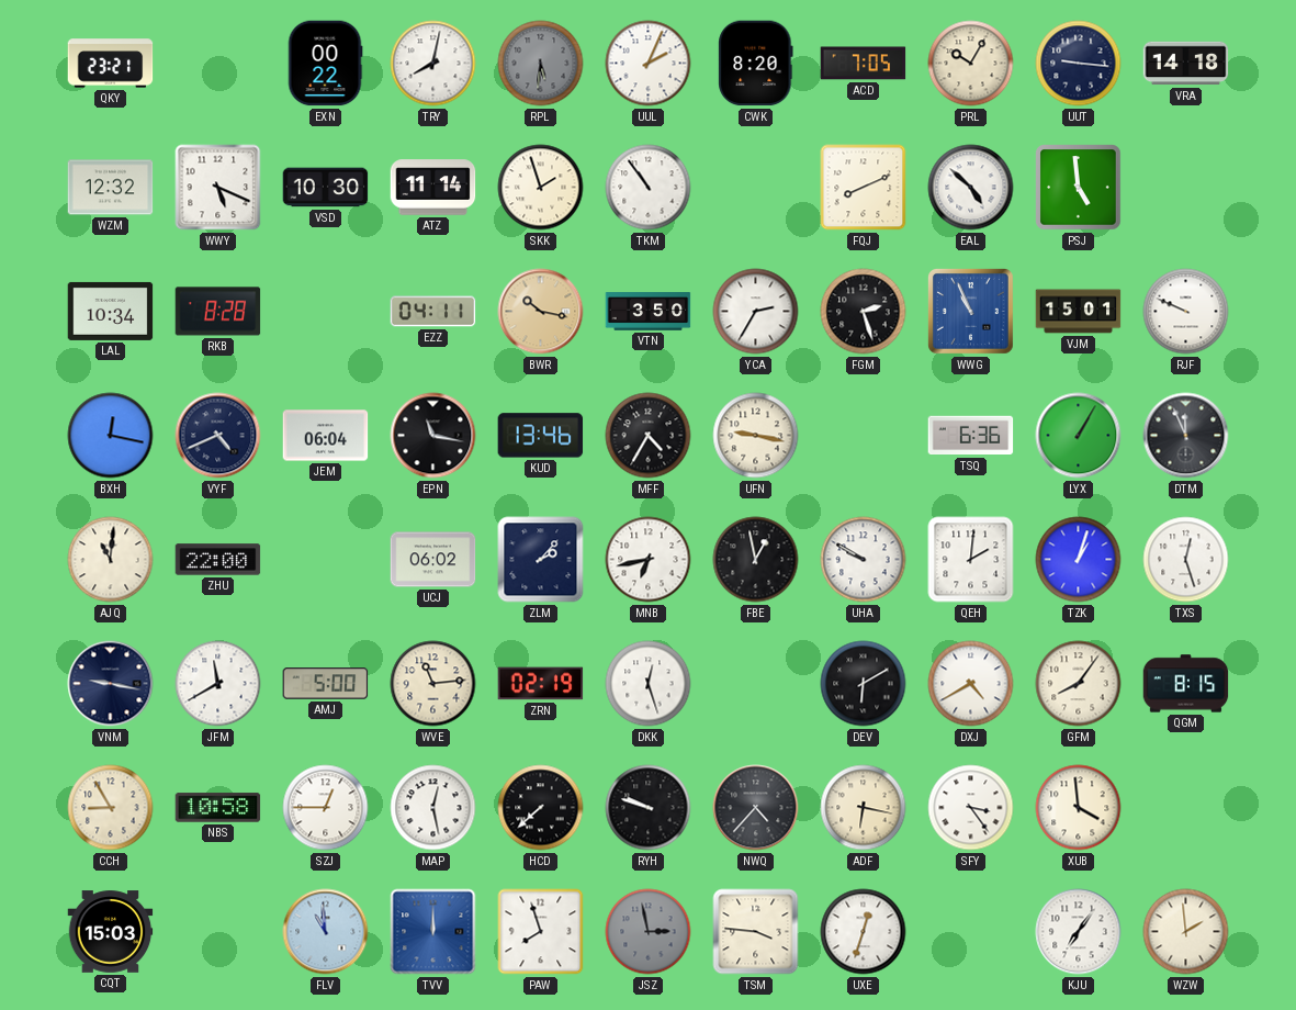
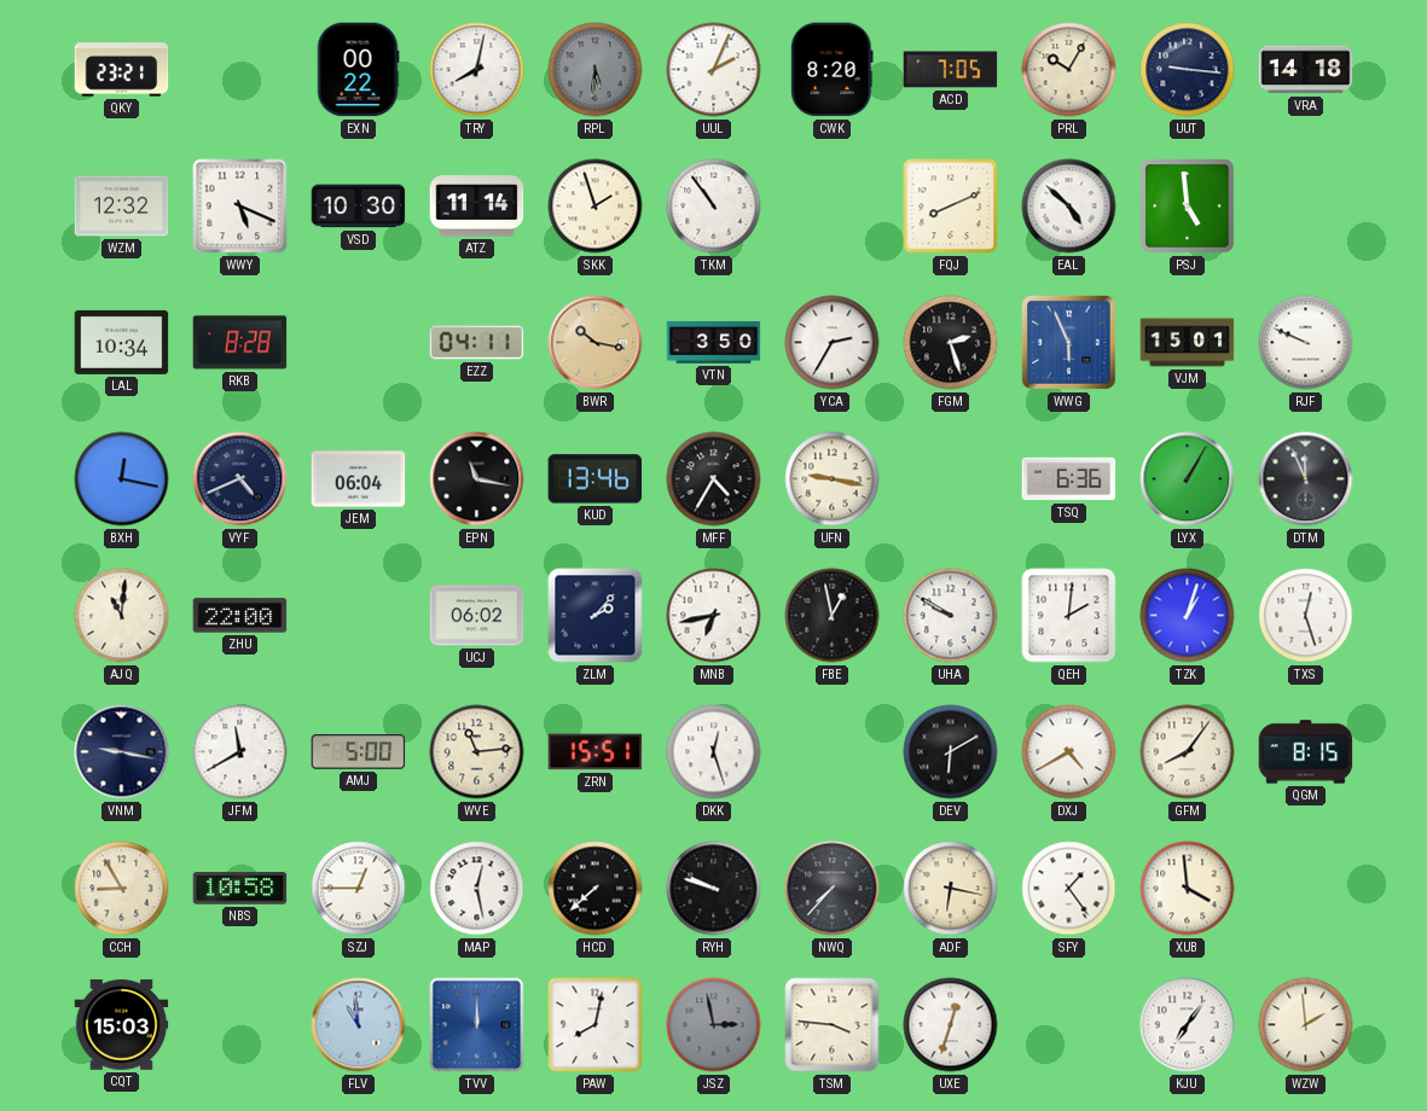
WWG: 10:56 -> 5:56
ZRN: 02:19 -> 15:51
NWQ: 4:37 -> 7:37
SFY: 3:24 -> 1:24
PAW: 7:57 -> 8:02
